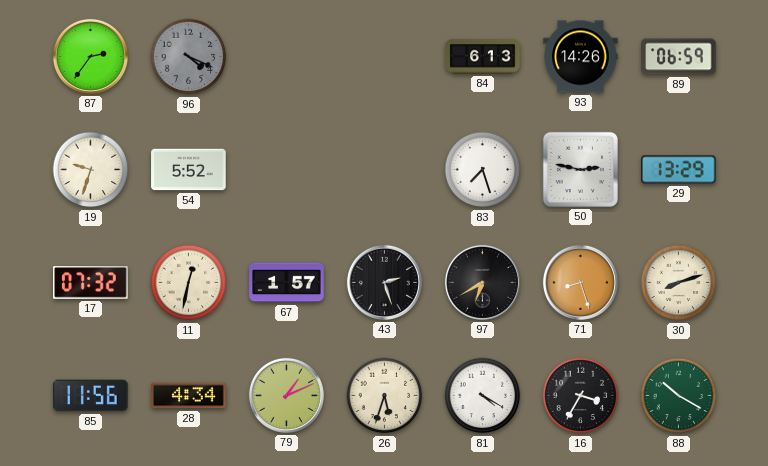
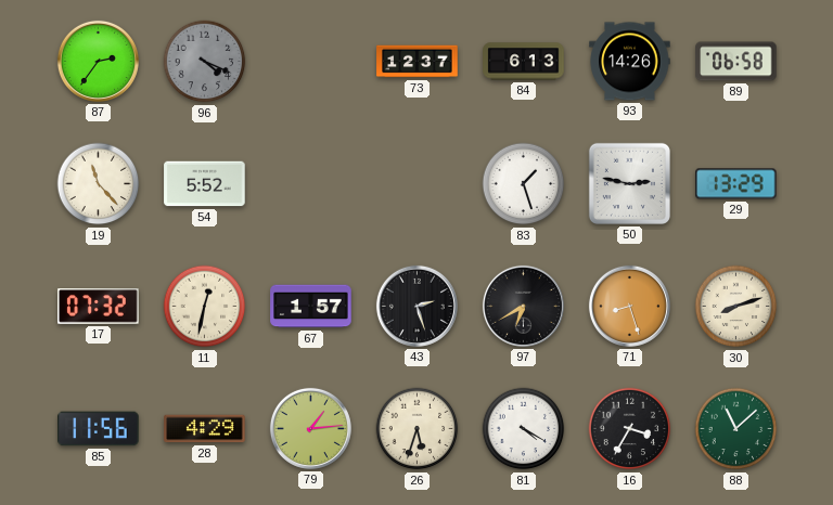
73: none -> 12:37
89: 06:59 -> 06:58
19: 9:33 -> 11:23
83: 7:27 -> 1:27
28: 4:34 -> 4:29
79: 1:11 -> 1:14
88: 10:20 -> 11:08
